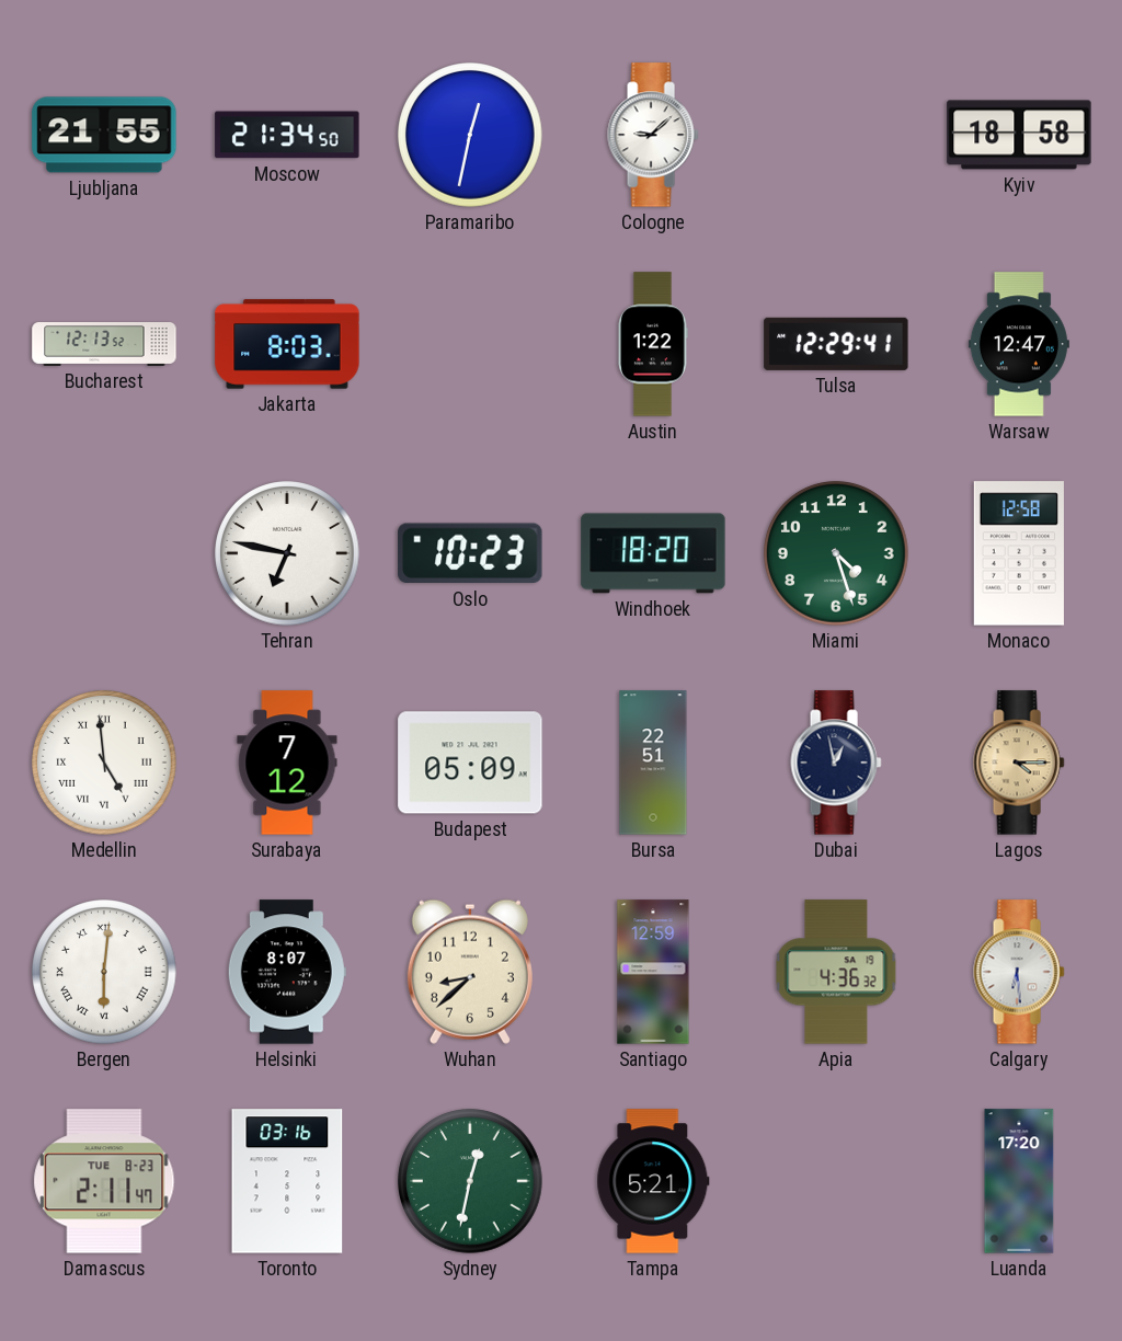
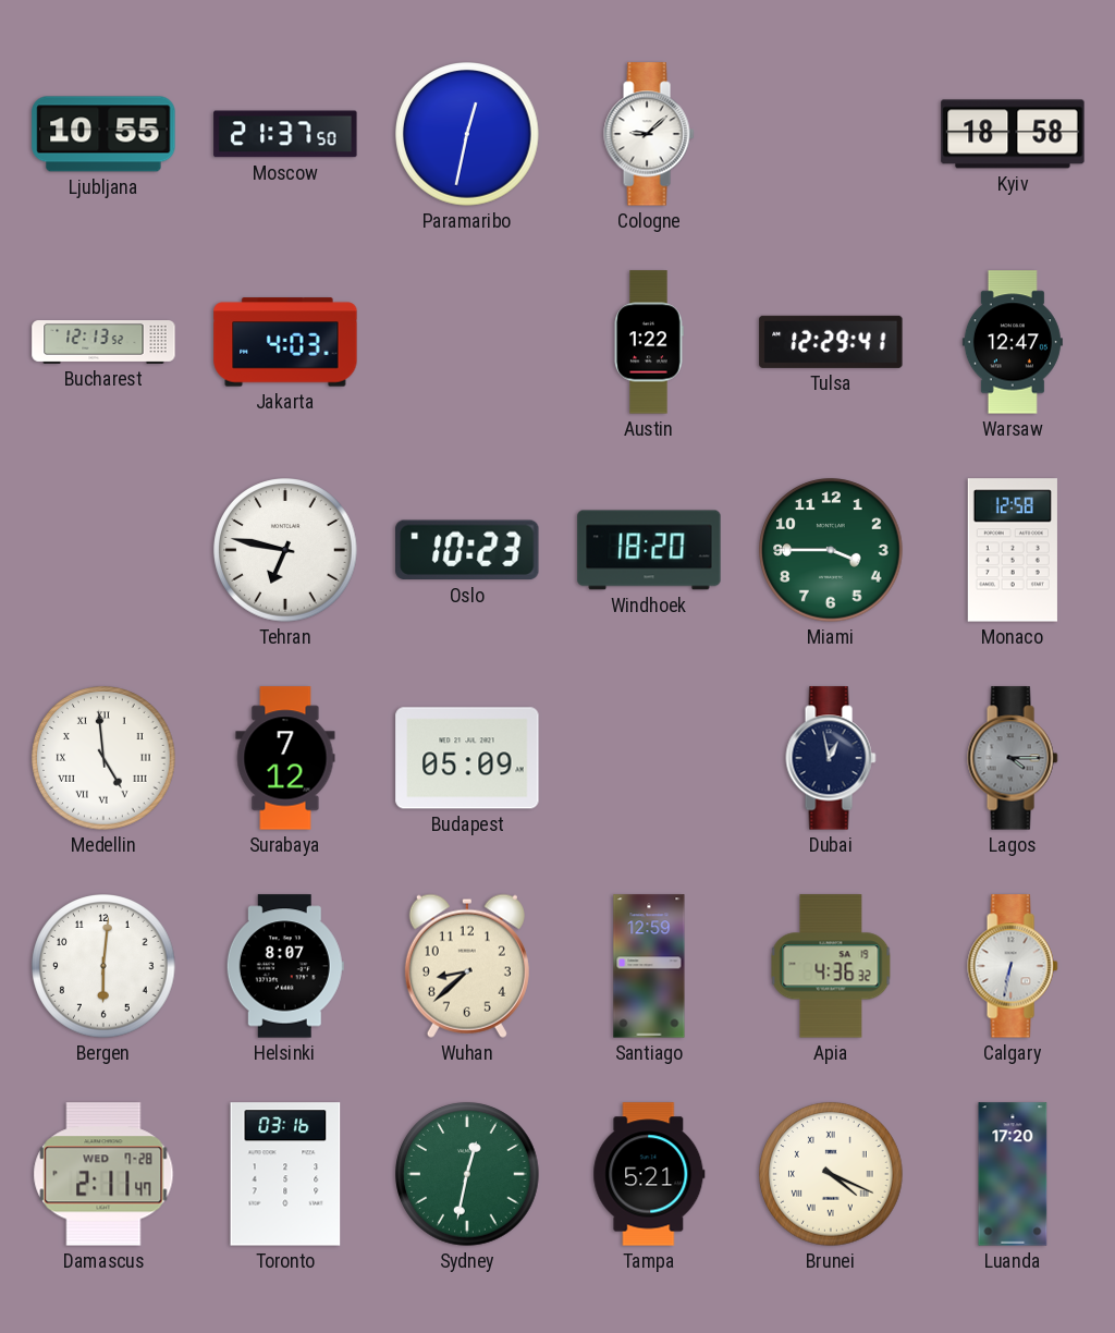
Ljubljana: 21:55 -> 10:55
Moscow: 21:34 -> 21:37
Jakarta: 8:03 -> 4:03
Miami: 4:27 -> 3:45
Bursa: 22:51 -> none
Lagos dial: champagne -> grey
Bergen numerals: Roman -> Arabic
Calgary: 6:29 -> 6:32
Damascus date: TUE 8-23 -> WED 7-28
Brunei: none -> 4:19
